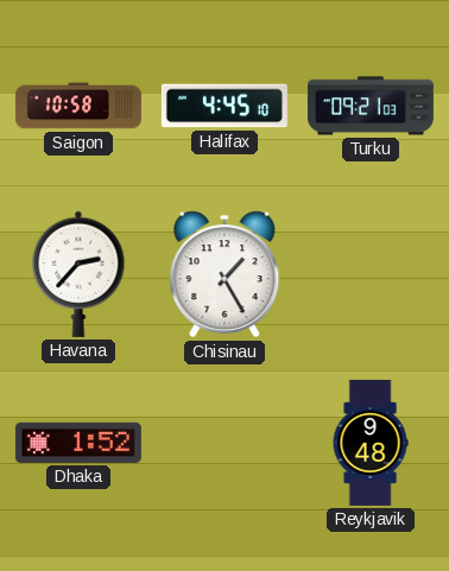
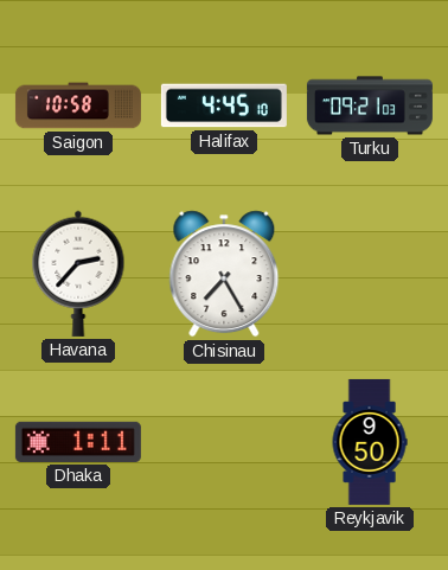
Chisinau: 1:25 -> 7:25
Dhaka: 1:52 -> 1:11
Reykjavik: 9:48 -> 9:50
